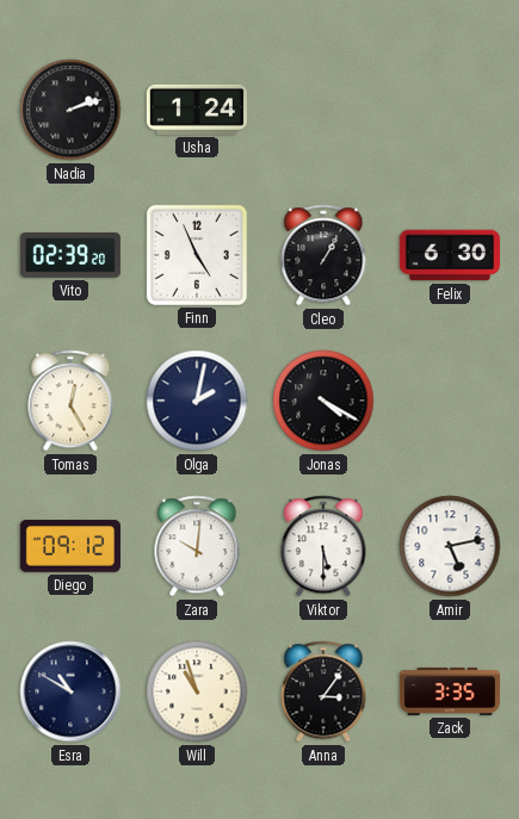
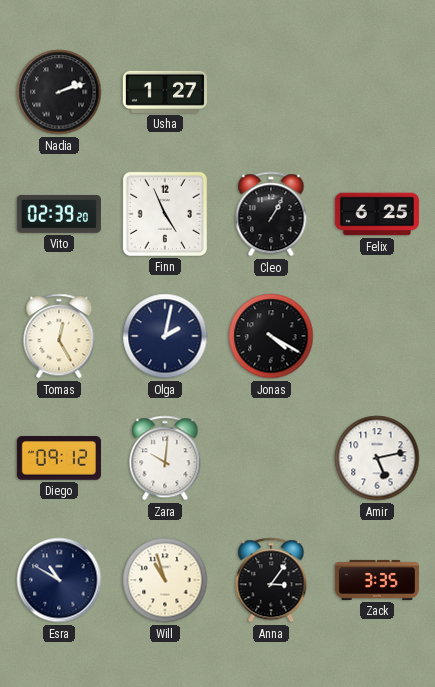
Usha: 1:24 -> 1:27
Felix: 6:30 -> 6:25
Viktor: 5:30 -> none
